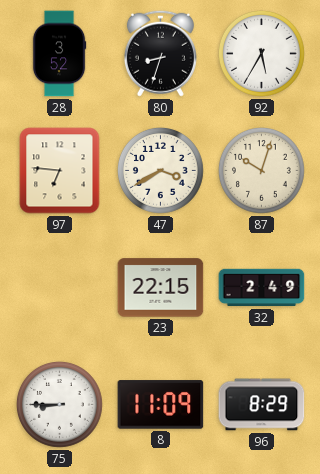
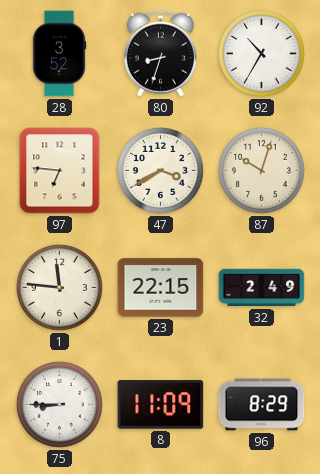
92: 5:35 -> 10:35
1: none -> 11:46
